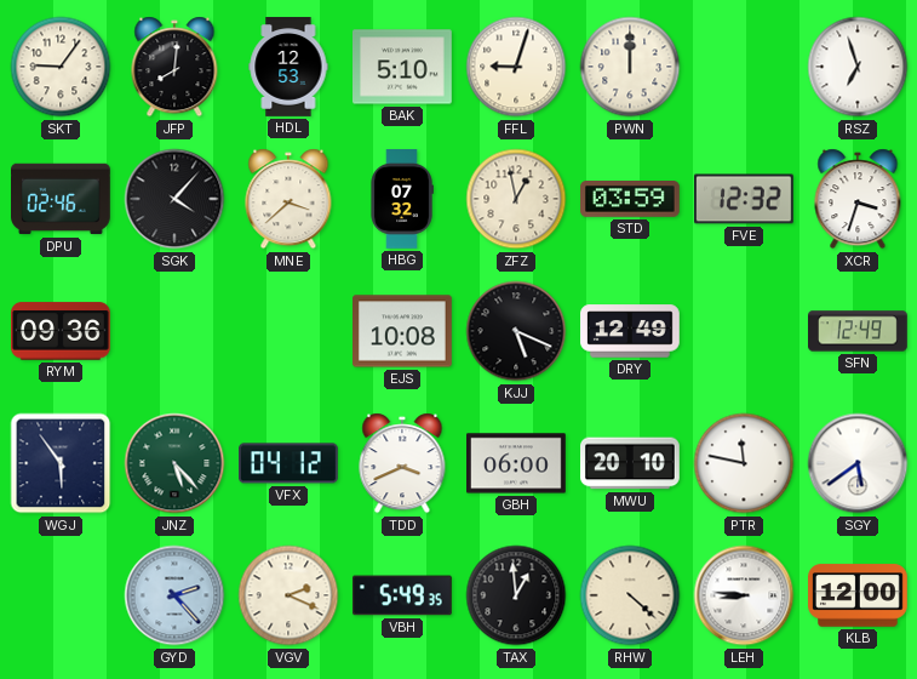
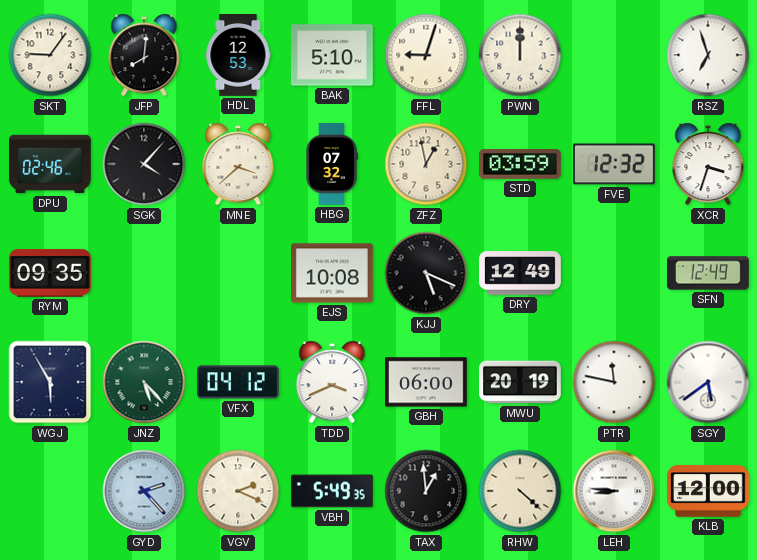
RYM: 09:36 -> 09:35
WGJ: 5:54 -> 5:55
MWU: 20:10 -> 20:19
